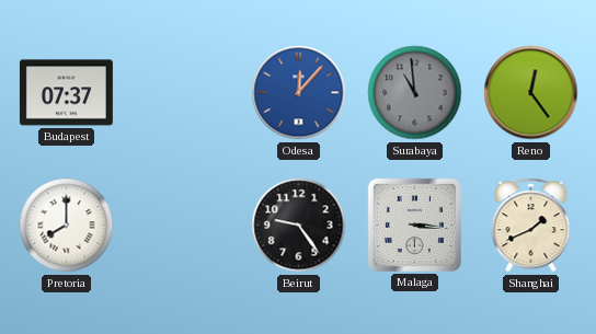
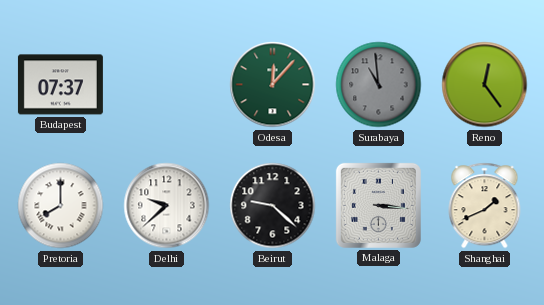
Odesa dial: blue -> green
Delhi: none -> 9:38
Beirut: 9:24 -> 9:22
